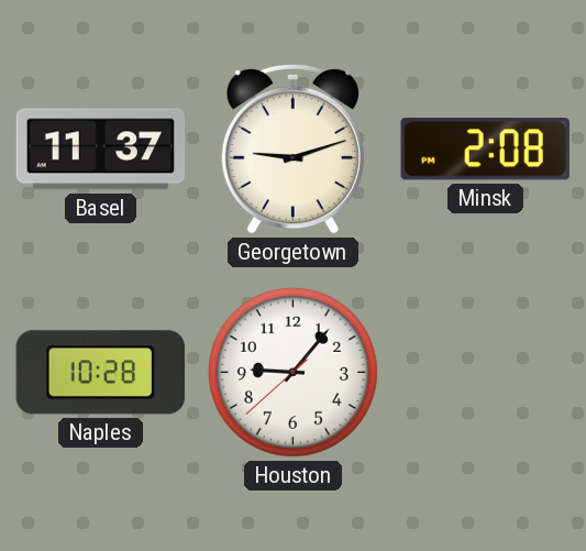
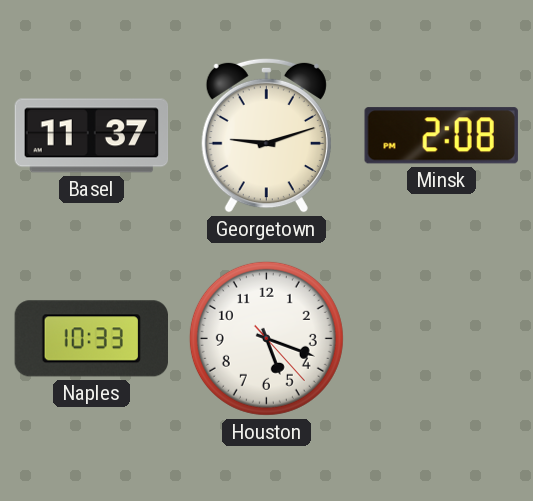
Naples: 10:28 -> 10:33
Houston: 9:06 -> 5:18
